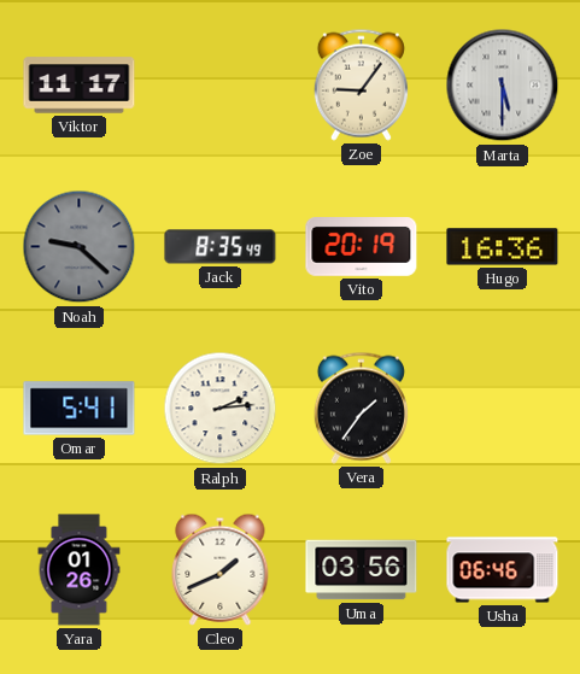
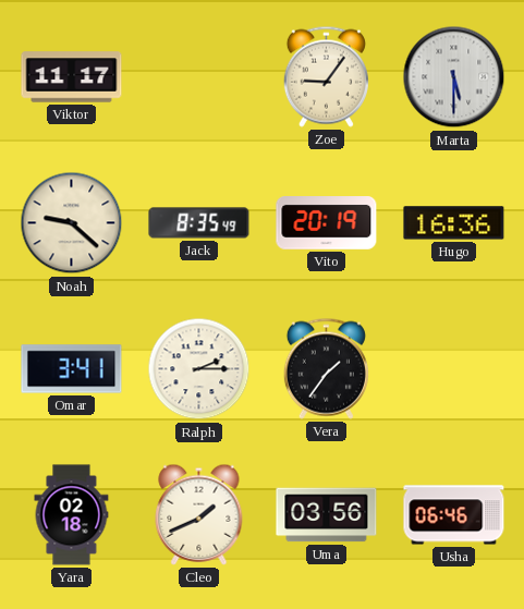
Noah dial: grey -> cream
Omar: 5:41 -> 3:41
Ralph: 2:14 -> 2:15
Yara: 01:26 -> 02:18
